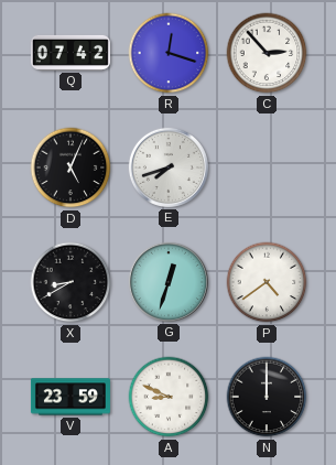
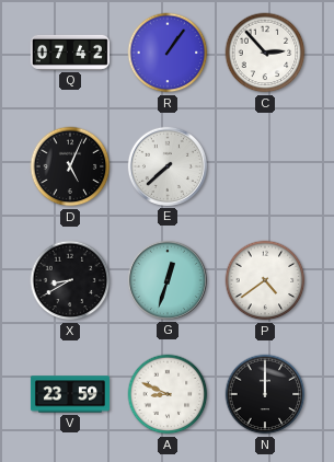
R: 12:18 -> 1:06
E: 7:42 -> 7:38
